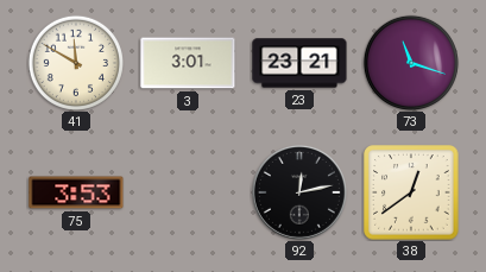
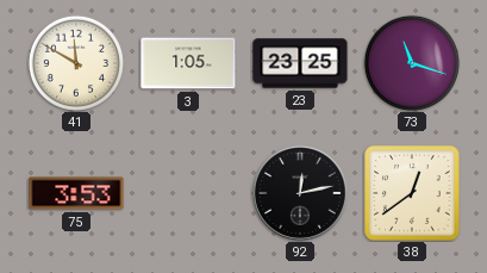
3: 3:01 -> 1:05
23: 23:21 -> 23:25
